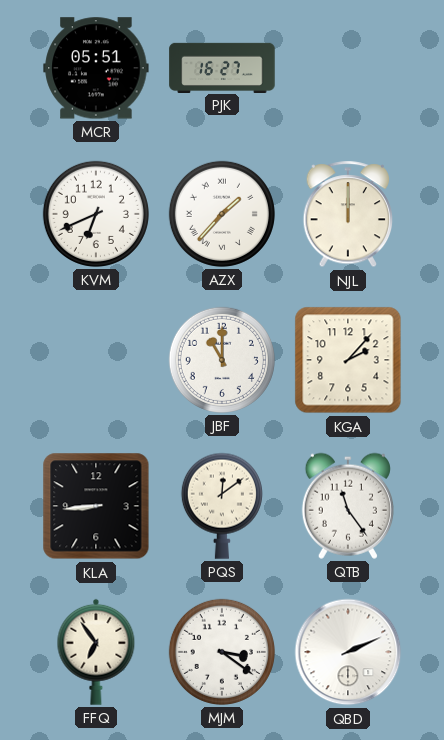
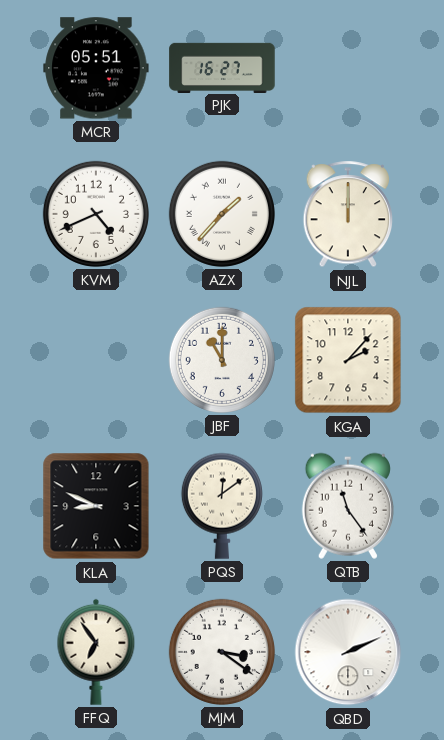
KVM: 6:41 -> 4:41
KLA: 8:44 -> 8:49
